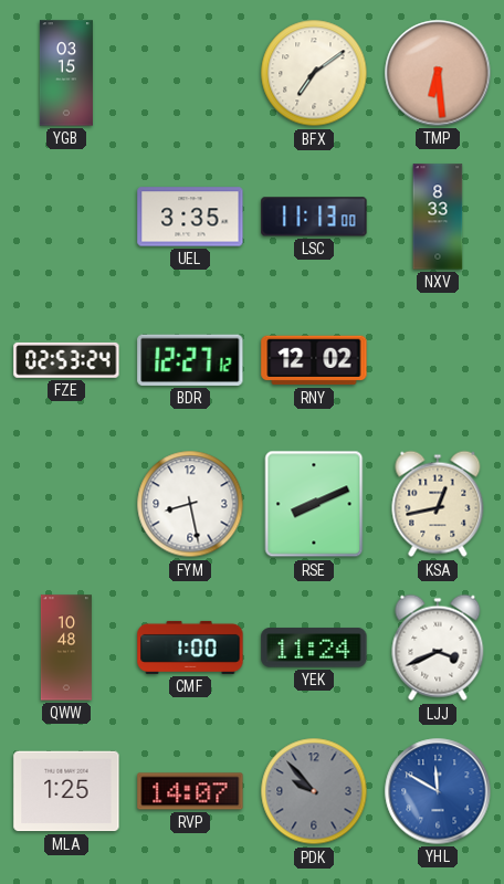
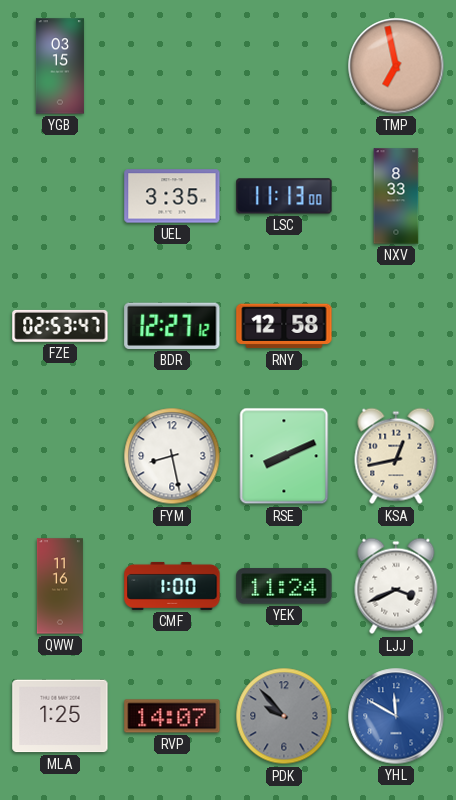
BFX: 7:09 -> none
TMP: 6:29 -> 6:58
FZE: 02:53:24 -> 02:53:47
RNY: 12:02 -> 12:58
QWW: 10:48 -> 11:16
